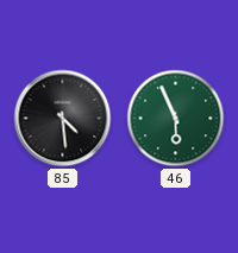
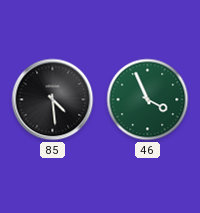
46: 5:56 -> 3:56
